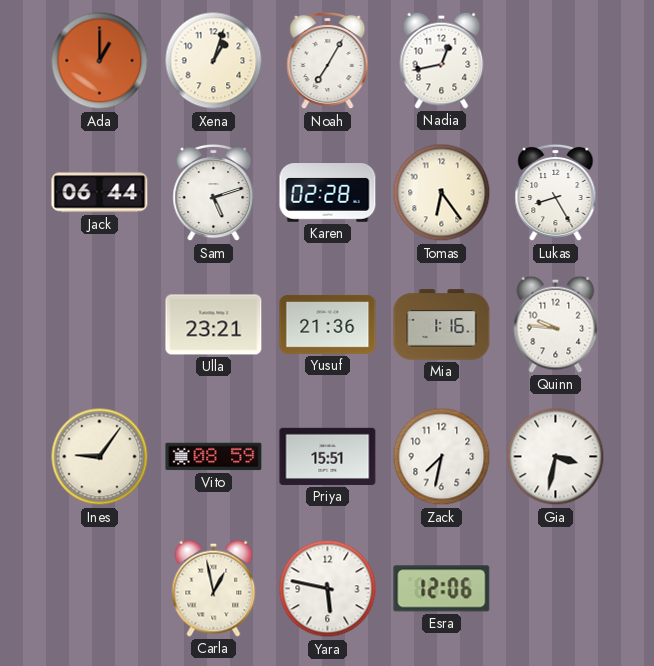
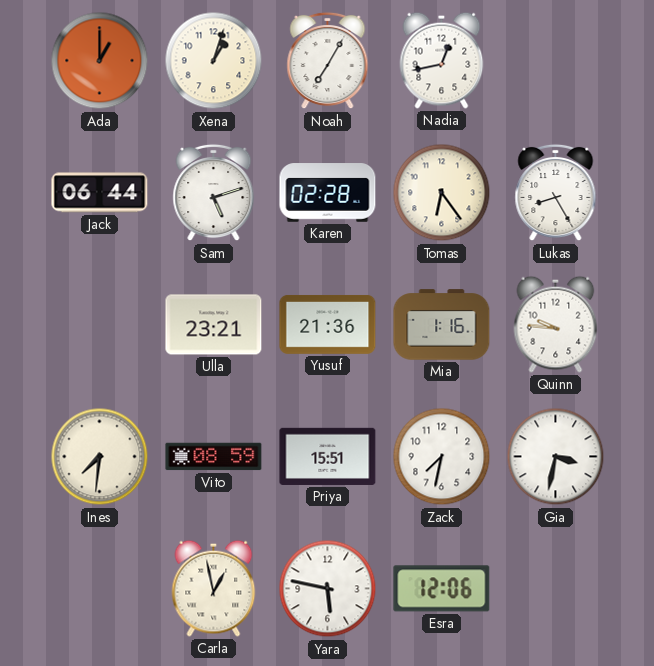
Ines: 9:06 -> 7:31
